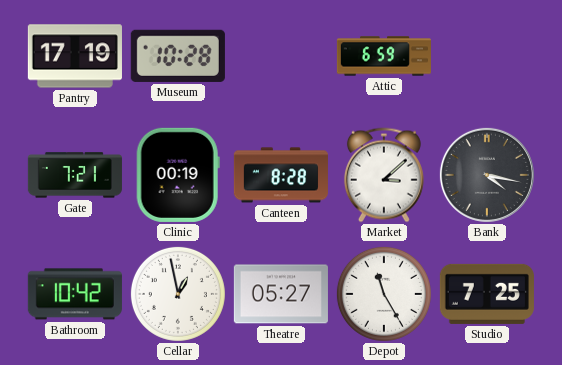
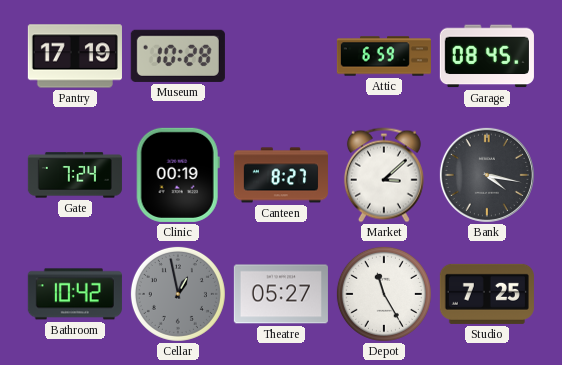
Garage: none -> 08:45
Gate: 7:21 -> 7:24
Canteen: 8:28 -> 8:27
Cellar dial: white -> grey
